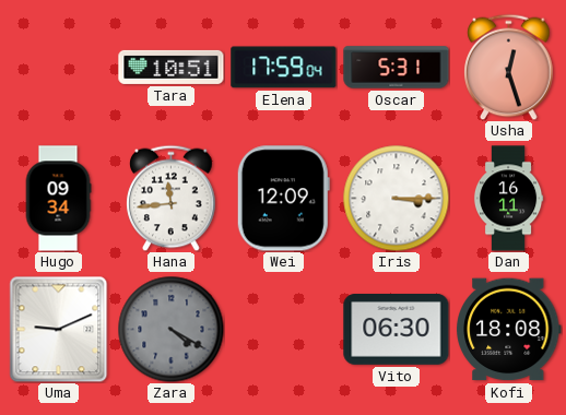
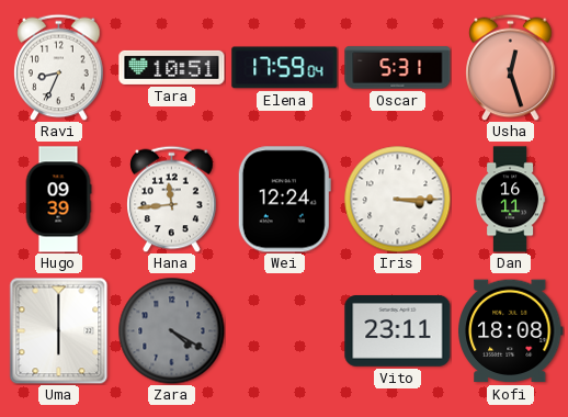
Ravi: none -> 8:34
Hugo: 09:34 -> 09:39
Wei: 12:09 -> 12:24
Uma: 9:11 -> 6:00
Vito: 06:30 -> 23:11
